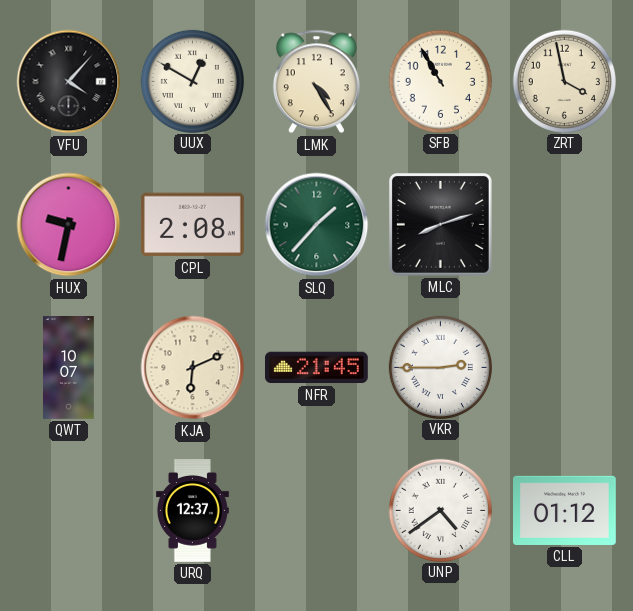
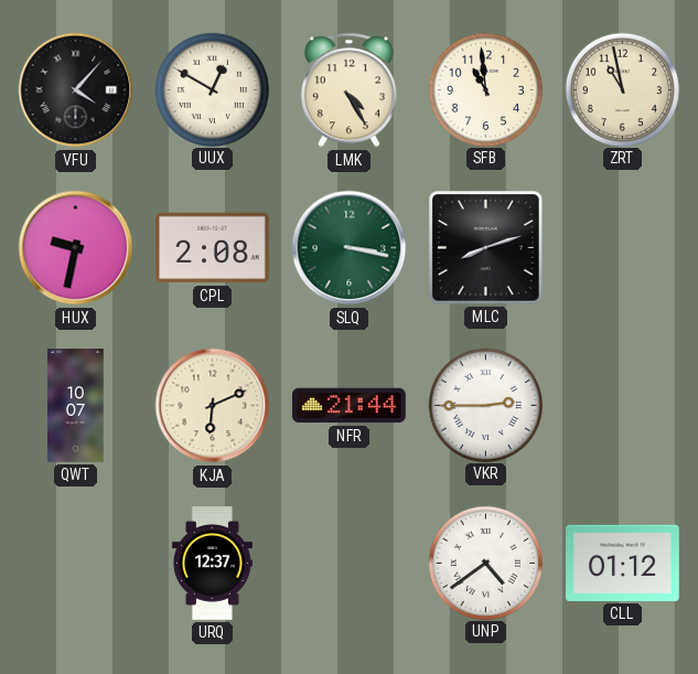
SFB: 10:55 -> 10:59
ZRT: 3:58 -> 10:58
SLQ: 1:37 -> 3:17
NFR: 21:45 -> 21:44
